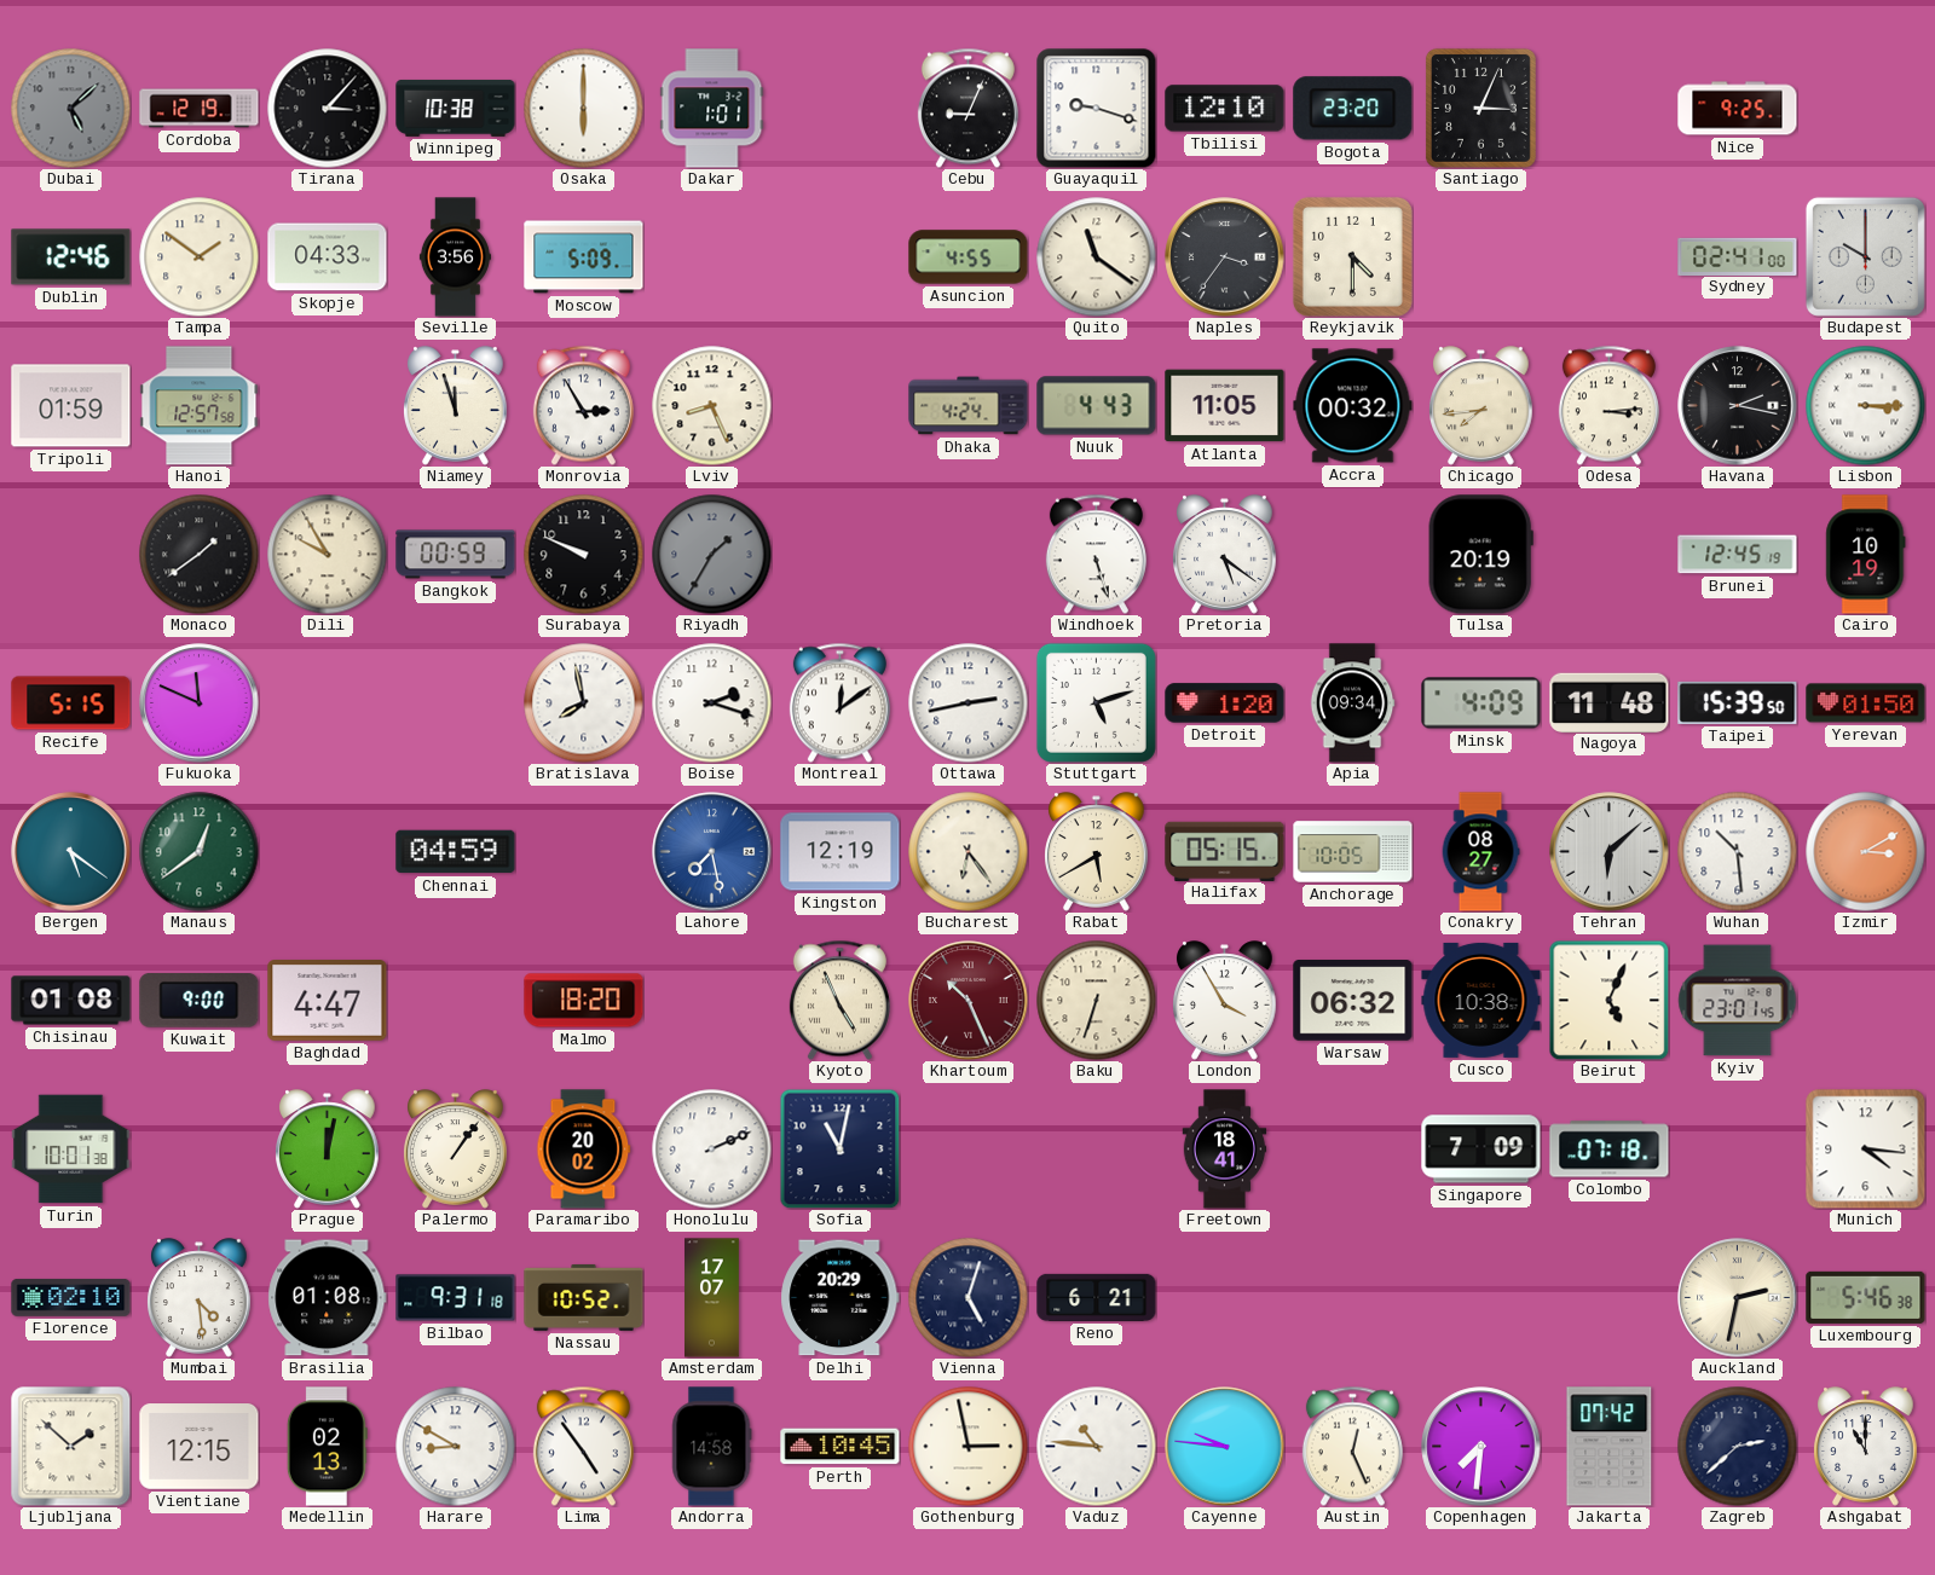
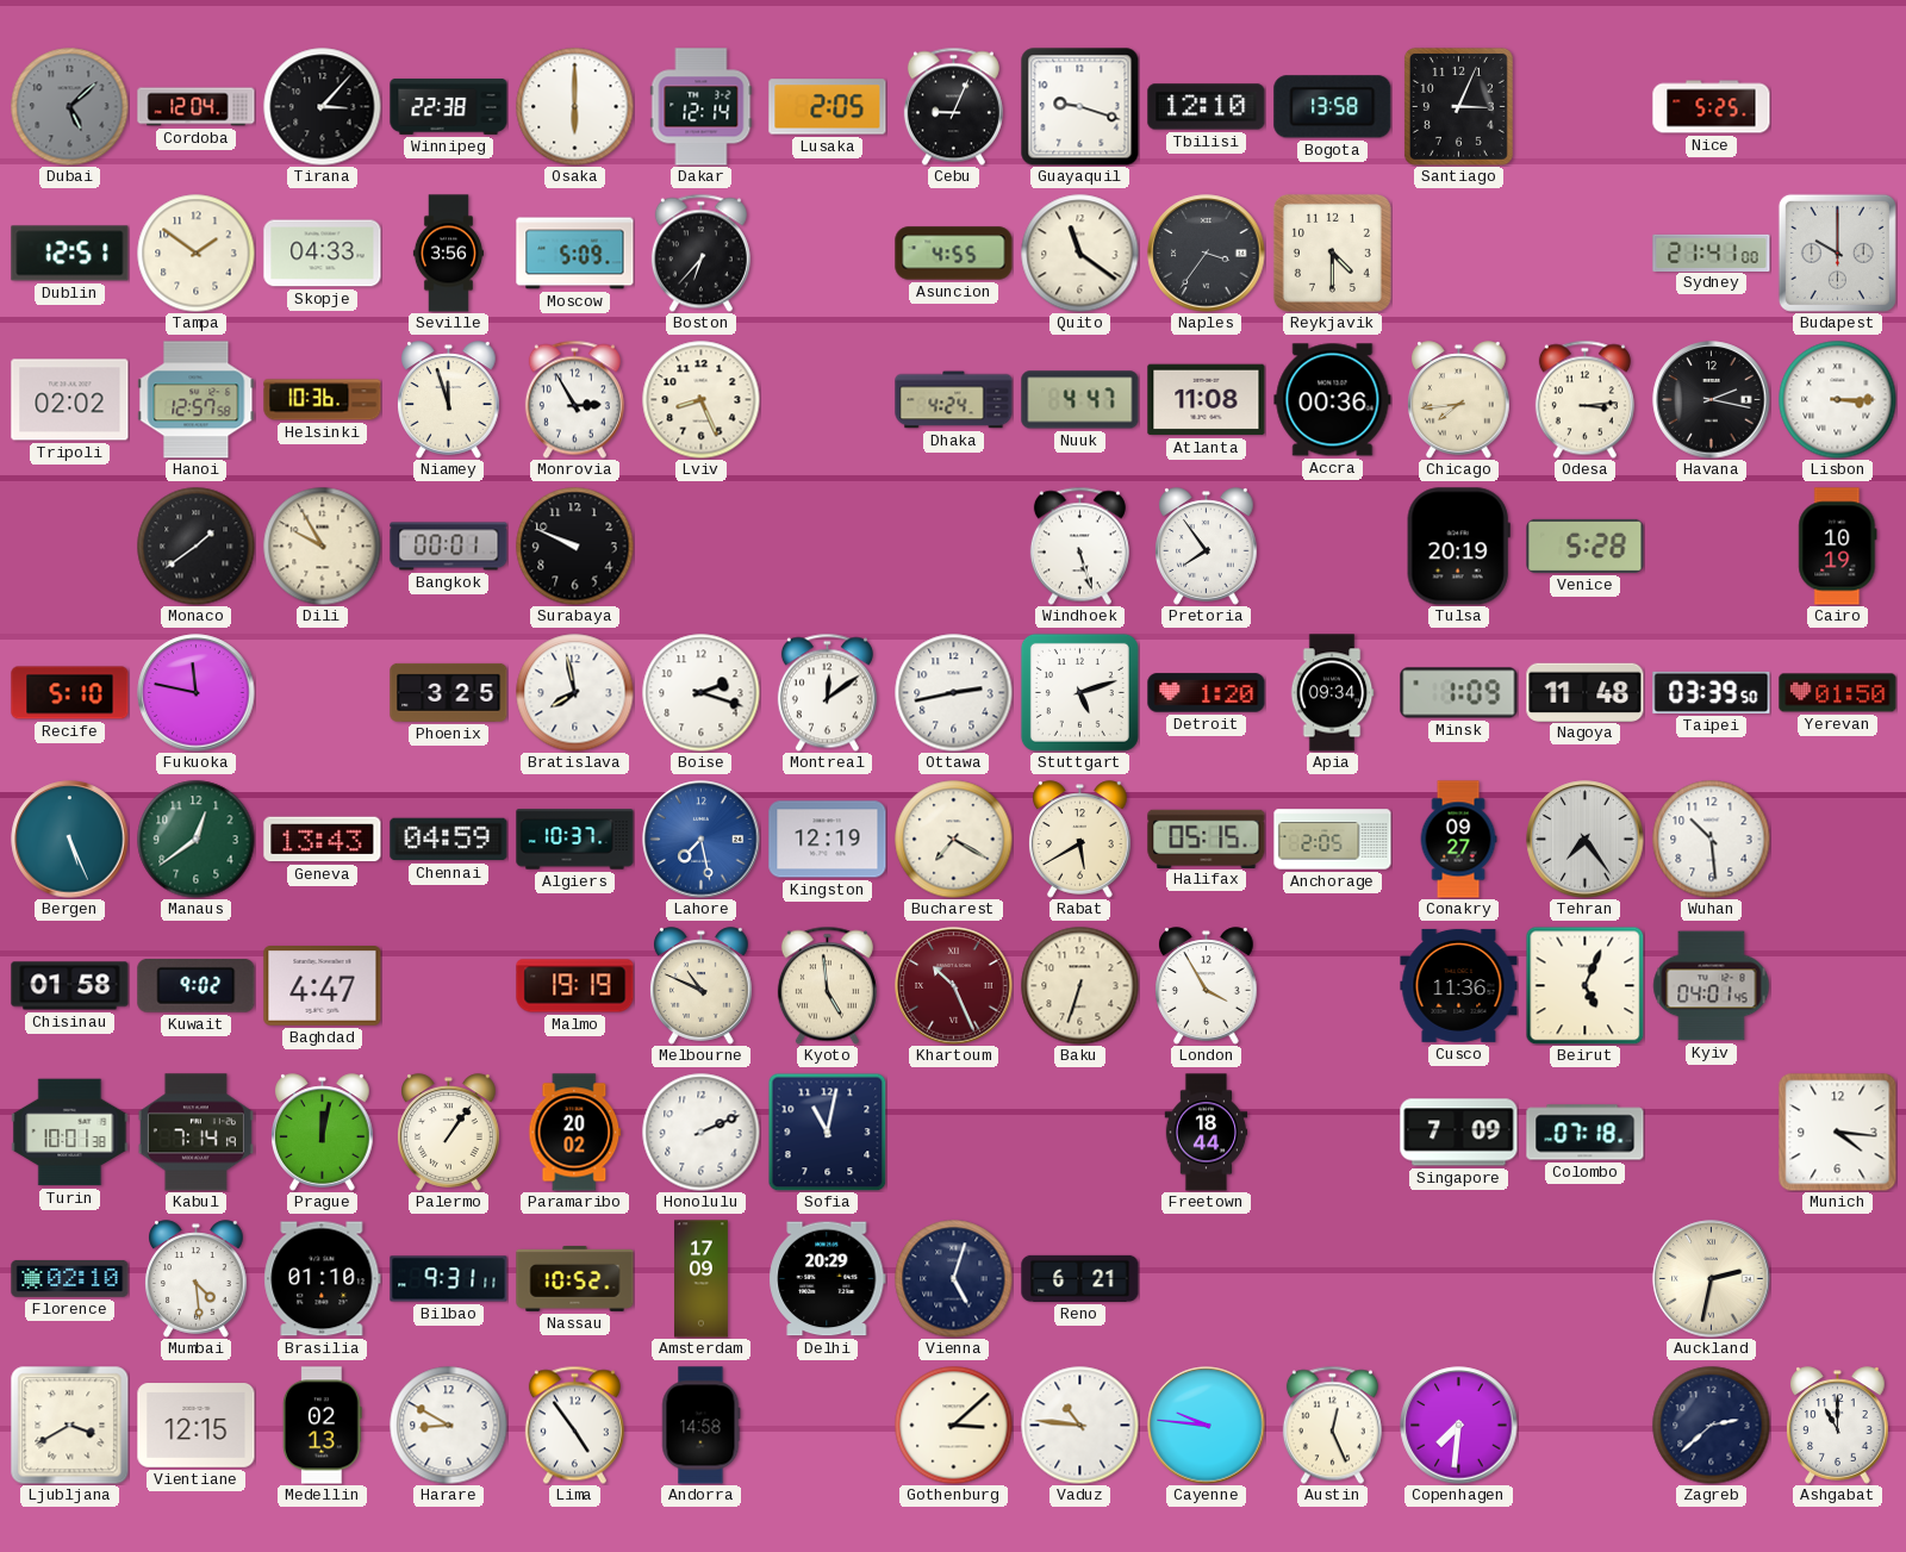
Cordoba: 12:19 -> 12:04
Winnipeg: 10:38 -> 22:38
Dakar: 1:01 -> 12:14
Lusaka: none -> 2:05
Bogota: 23:20 -> 13:58
Nice: 9:25 -> 5:25
Dublin: 12:46 -> 12:51
Boston: none -> 6:37
Sydney: 02:41 -> 21:41
Tripoli: 01:59 -> 02:02
Helsinki: none -> 10:36
Nuuk: 4:43 -> 4:47
Atlanta: 11:05 -> 11:08
Accra: 00:32 -> 00:36
Bangkok: 00:59 -> 00:01
Riyadh: 1:35 -> none
Pretoria: 5:21 -> 7:54
Venice: none -> 5:28
Brunei: 12:45 -> none
Recife: 5:15 -> 5:10
Fukuoka: 11:49 -> 11:47
Phoenix: none -> 3:25
Minsk: 4:09 -> 1:09
Taipei: 15:39 -> 03:39
Bergen: 5:21 -> 5:26
Geneva: none -> 13:43
Algiers: none -> 10:37
Bucharest: 6:24 -> 7:20
Anchorage: 10:05 -> 2:05
Conakry: 08:27 -> 09:27
Tehran: 6:08 -> 7:24
Izmir: 3:10 -> none
Chisinau: 01:08 -> 01:58
Kuwait: 9:00 -> 9:02
Malmo: 18:20 -> 19:19
Melbourne: none -> 10:49
Kyoto: 4:56 -> 4:59
Warsaw: 06:32 -> none
Cusco: 10:38 -> 11:36
Kyiv: 23:01 -> 04:01
Kabul: none -> 7:14
Freetown: 18:41 -> 18:44
Brasilia: 01:08 -> 01:10
Bilbao: 9:31:18 -> 9:31:11
Amsterdam: 17:07 -> 17:09
Luxembourg: 5:46 -> none
Ljubljana: 1:52 -> 3:40
Perth: 10:45 -> none
Gothenburg: 2:58 -> 3:08
Jakarta: 07:42 -> none
